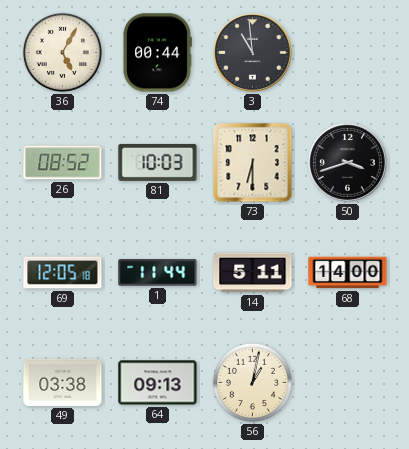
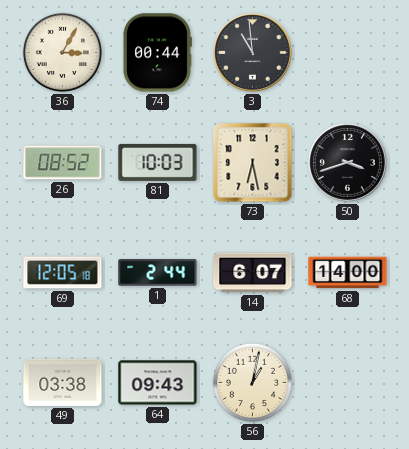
36: 5:05 -> 3:05
73: 6:30 -> 6:28
1: 11:44 -> 2:44
14: 5:11 -> 6:07
64: 09:13 -> 09:43
